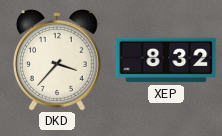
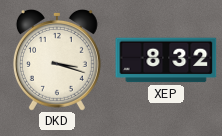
DKD: 3:37 -> 3:18
